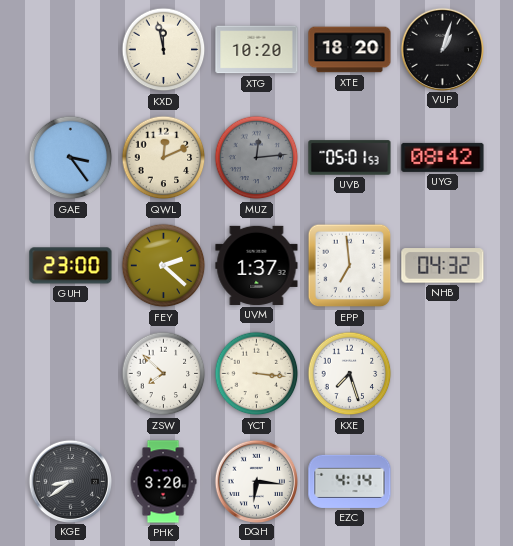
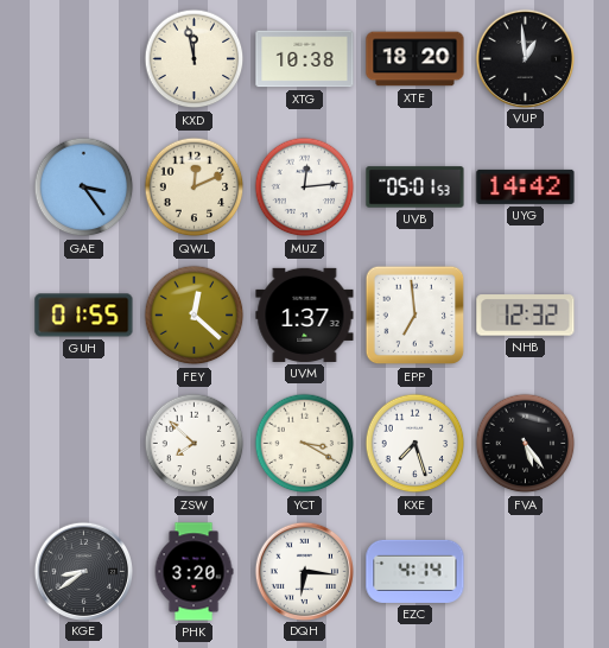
XTG: 10:20 -> 10:38
VUP: 1:03 -> 12:59
MUZ dial: grey -> white
UYG: 08:42 -> 14:42
GUH: 23:00 -> 01:55
FEY: 2:22 -> 12:22
NHB: 04:32 -> 12:32
YCT: 3:16 -> 3:20
FVA: none -> 5:24
